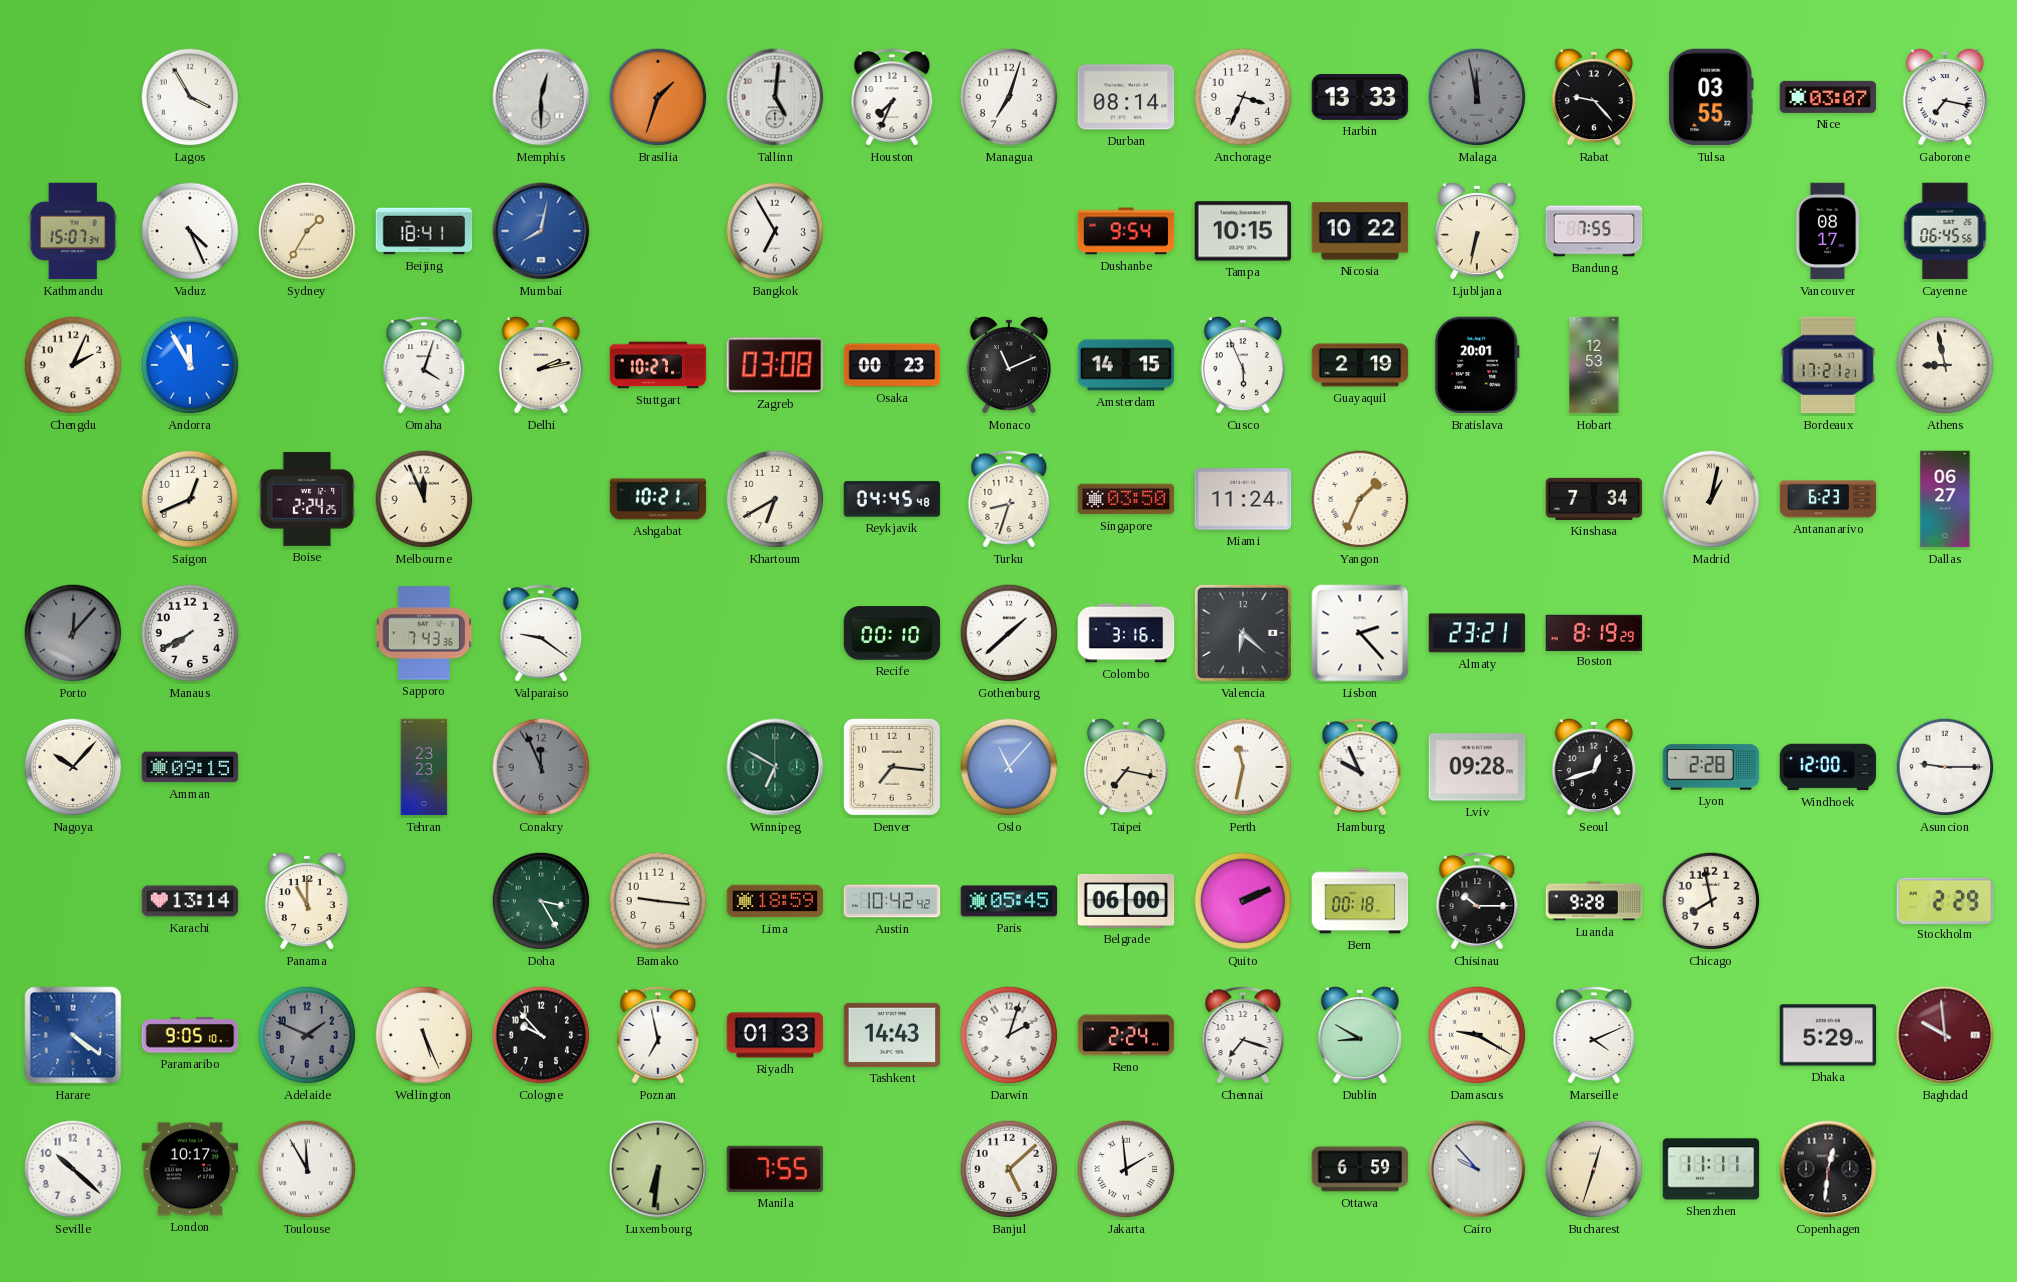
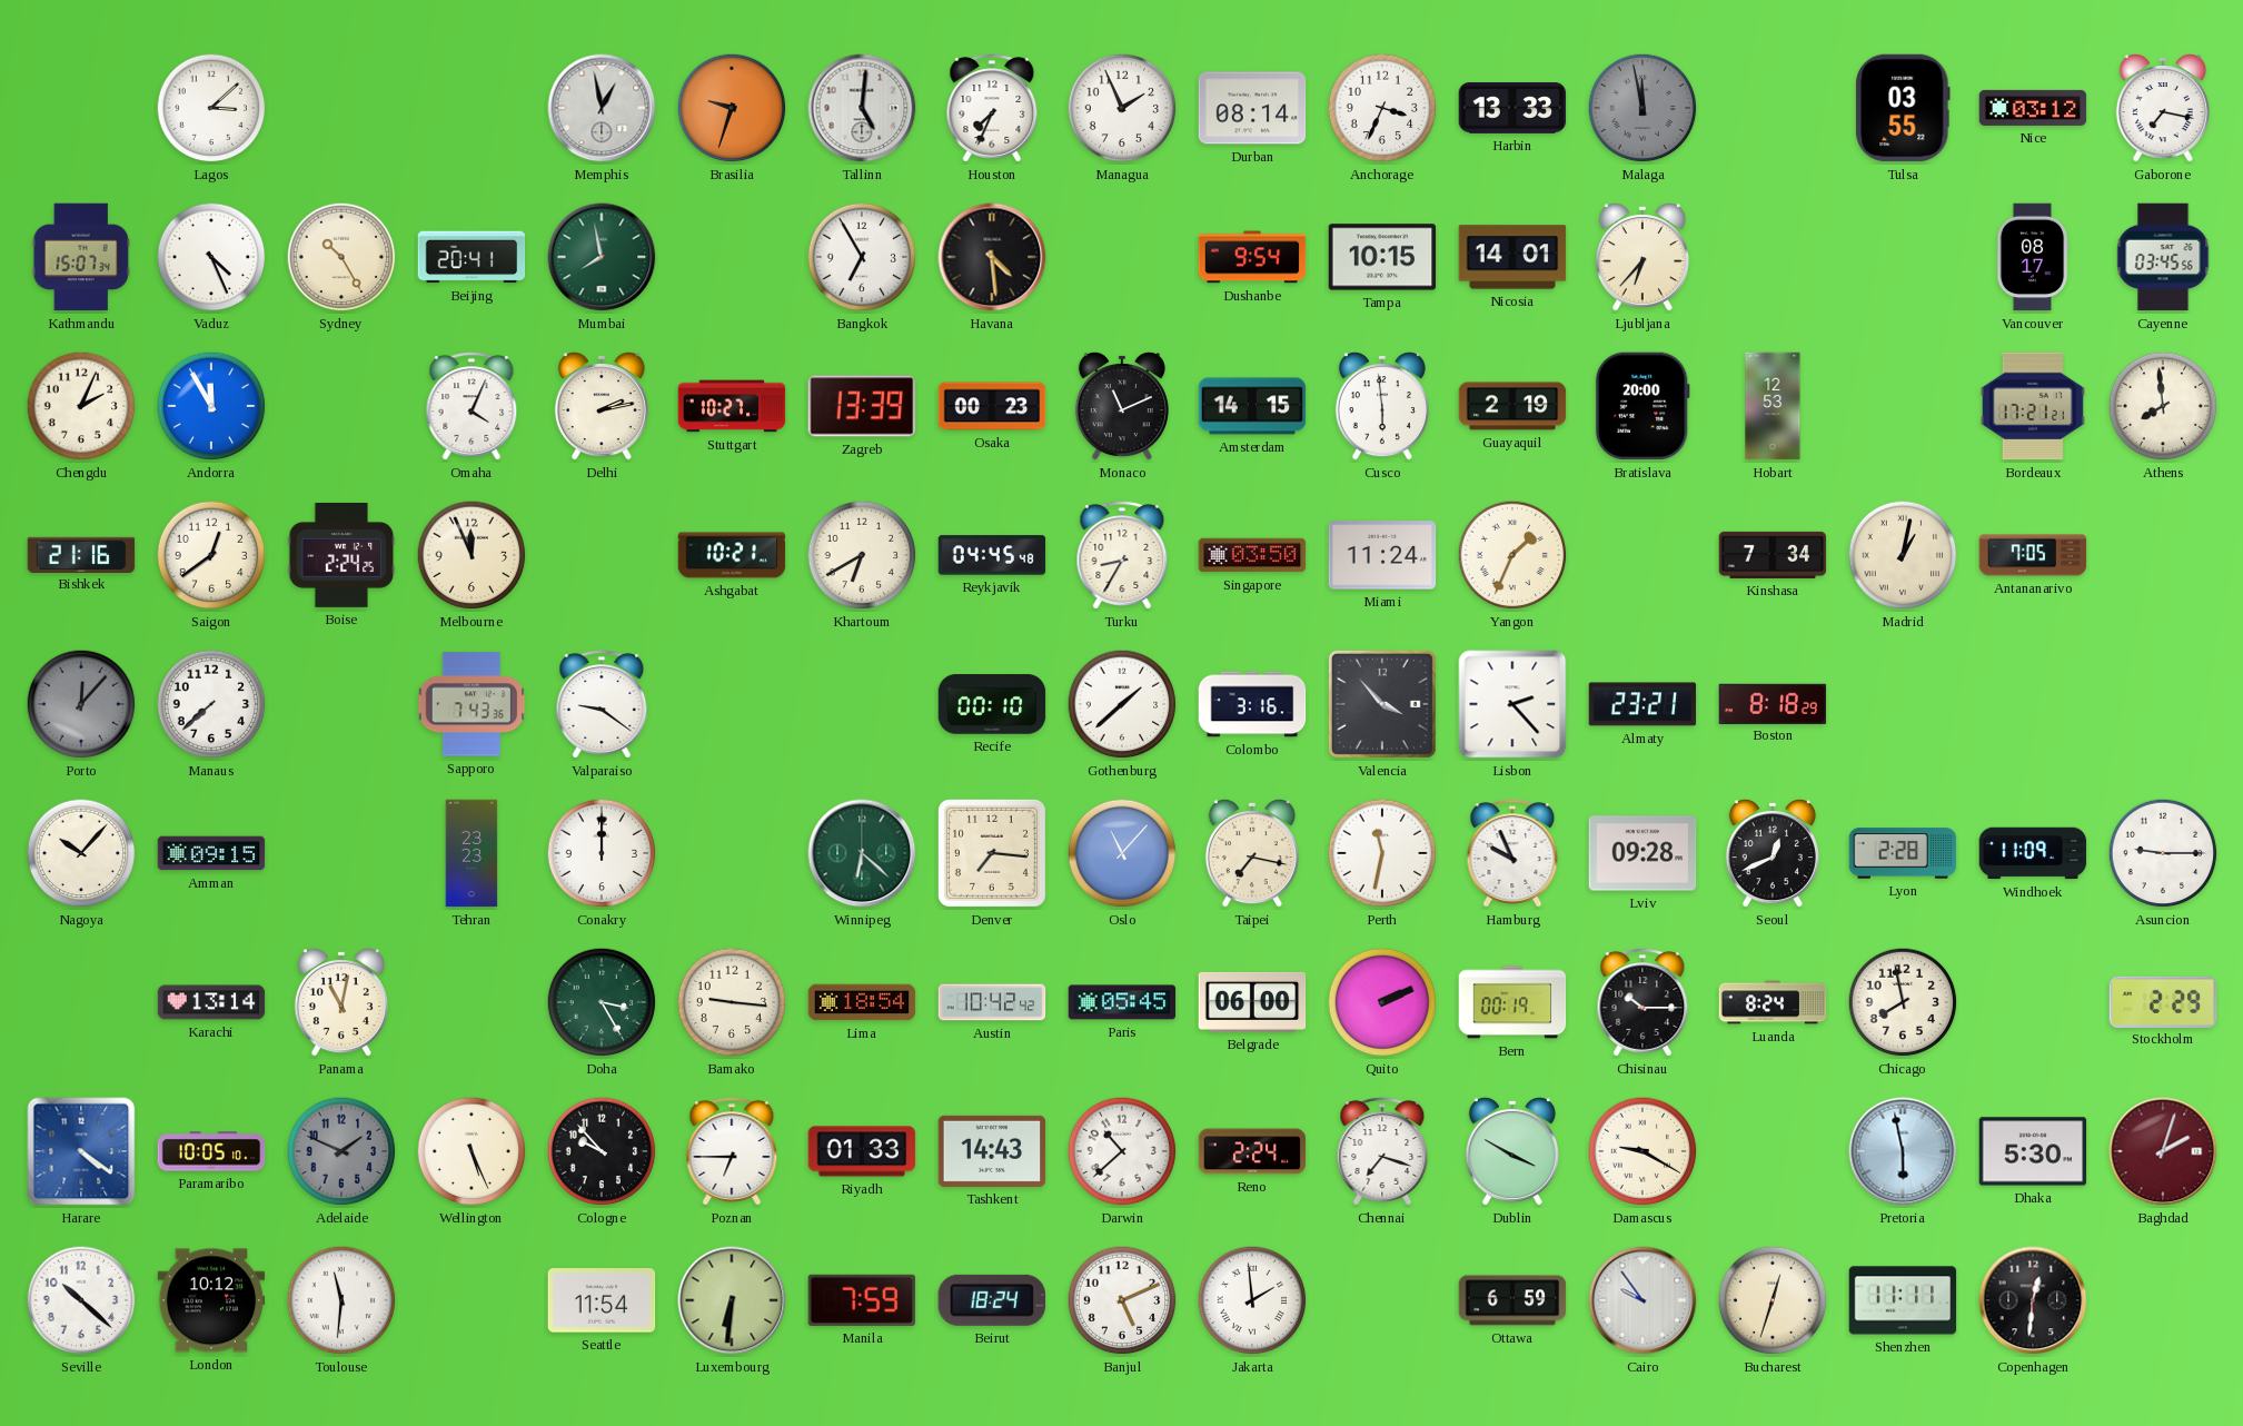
Lagos: 3:55 -> 3:08
Memphis: 12:30 -> 12:58
Brasilia: 1:33 -> 9:33
Managua: 7:03 -> 1:56
Rabat: 9:23 -> none
Nice: 03:07 -> 03:12
Sydney: 1:35 -> 10:25
Beijing: 18:41 -> 20:41
Mumbai: 8:02 -> 7:58
Mumbai dial: blue -> green
Havana: none -> 4:29
Nicosia: 10:22 -> 14:01
Ljubljana: 6:32 -> 6:37
Bandung: 7:55 -> none
Cayenne: 06:45 -> 03:45
Omaha: 4:03 -> 4:04
Zagreb: 03:08 -> 13:39
Cusco: 5:56 -> 5:59
Bratislava: 20:01 -> 20:00
Athens: 8:58 -> 7:59
Bishkek: none -> 21:16
Saigon: 12:41 -> 12:39
Turku: 8:33 -> 8:35
Antananarivo: 6:23 -> 7:05
Dallas: 06:27 -> none
Manaus: 7:40 -> 7:38
Valencia: 6:22 -> 3:53
Boston: 8:19 -> 8:18
Conakry: 11:56 -> 12:00
Conakry dial: grey -> white
Winnipeg: 6:50 -> 6:22
Seoul: 12:42 -> 12:41
Windhoek: 12:00 -> 11:09
Panama: 11:00 -> 11:02
Lima: 18:59 -> 18:54
Bern: 00:18 -> 00:19
Luanda: 9:28 -> 8:24
Paramaribo: 9:05 -> 10:05
Poznan: 6:58 -> 6:45
Darwin: 2:03 -> 10:38
Dublin: 8:50 -> 3:50
Marseille: 4:11 -> none
Pretoria: none -> 5:58
Dhaka: 5:29 -> 5:30
Baghdad: 9:59 -> 2:03
London: 10:17 -> 10:12
Toulouse: 11:55 -> 11:31
Seattle: none -> 11:54
Manila: 7:55 -> 7:59
Beirut: none -> 18:24
Banjul: 5:08 -> 5:11
Cairo: 9:53 -> 9:54
